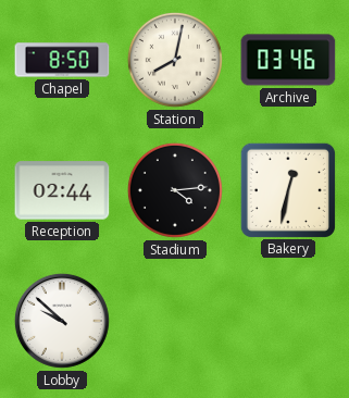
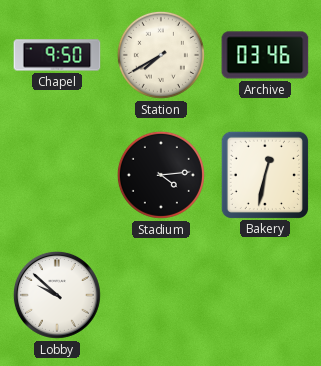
Chapel: 8:50 -> 9:50
Station: 8:02 -> 7:40
Reception: 02:44 -> none
